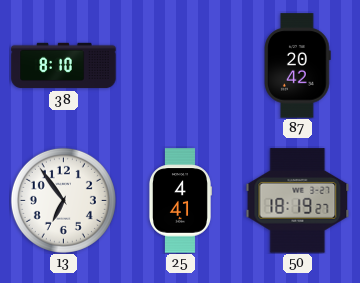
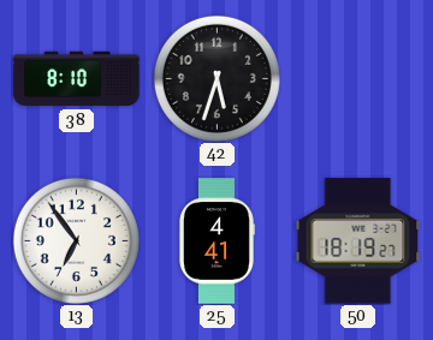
42: none -> 5:33
87: 20:42 -> none
